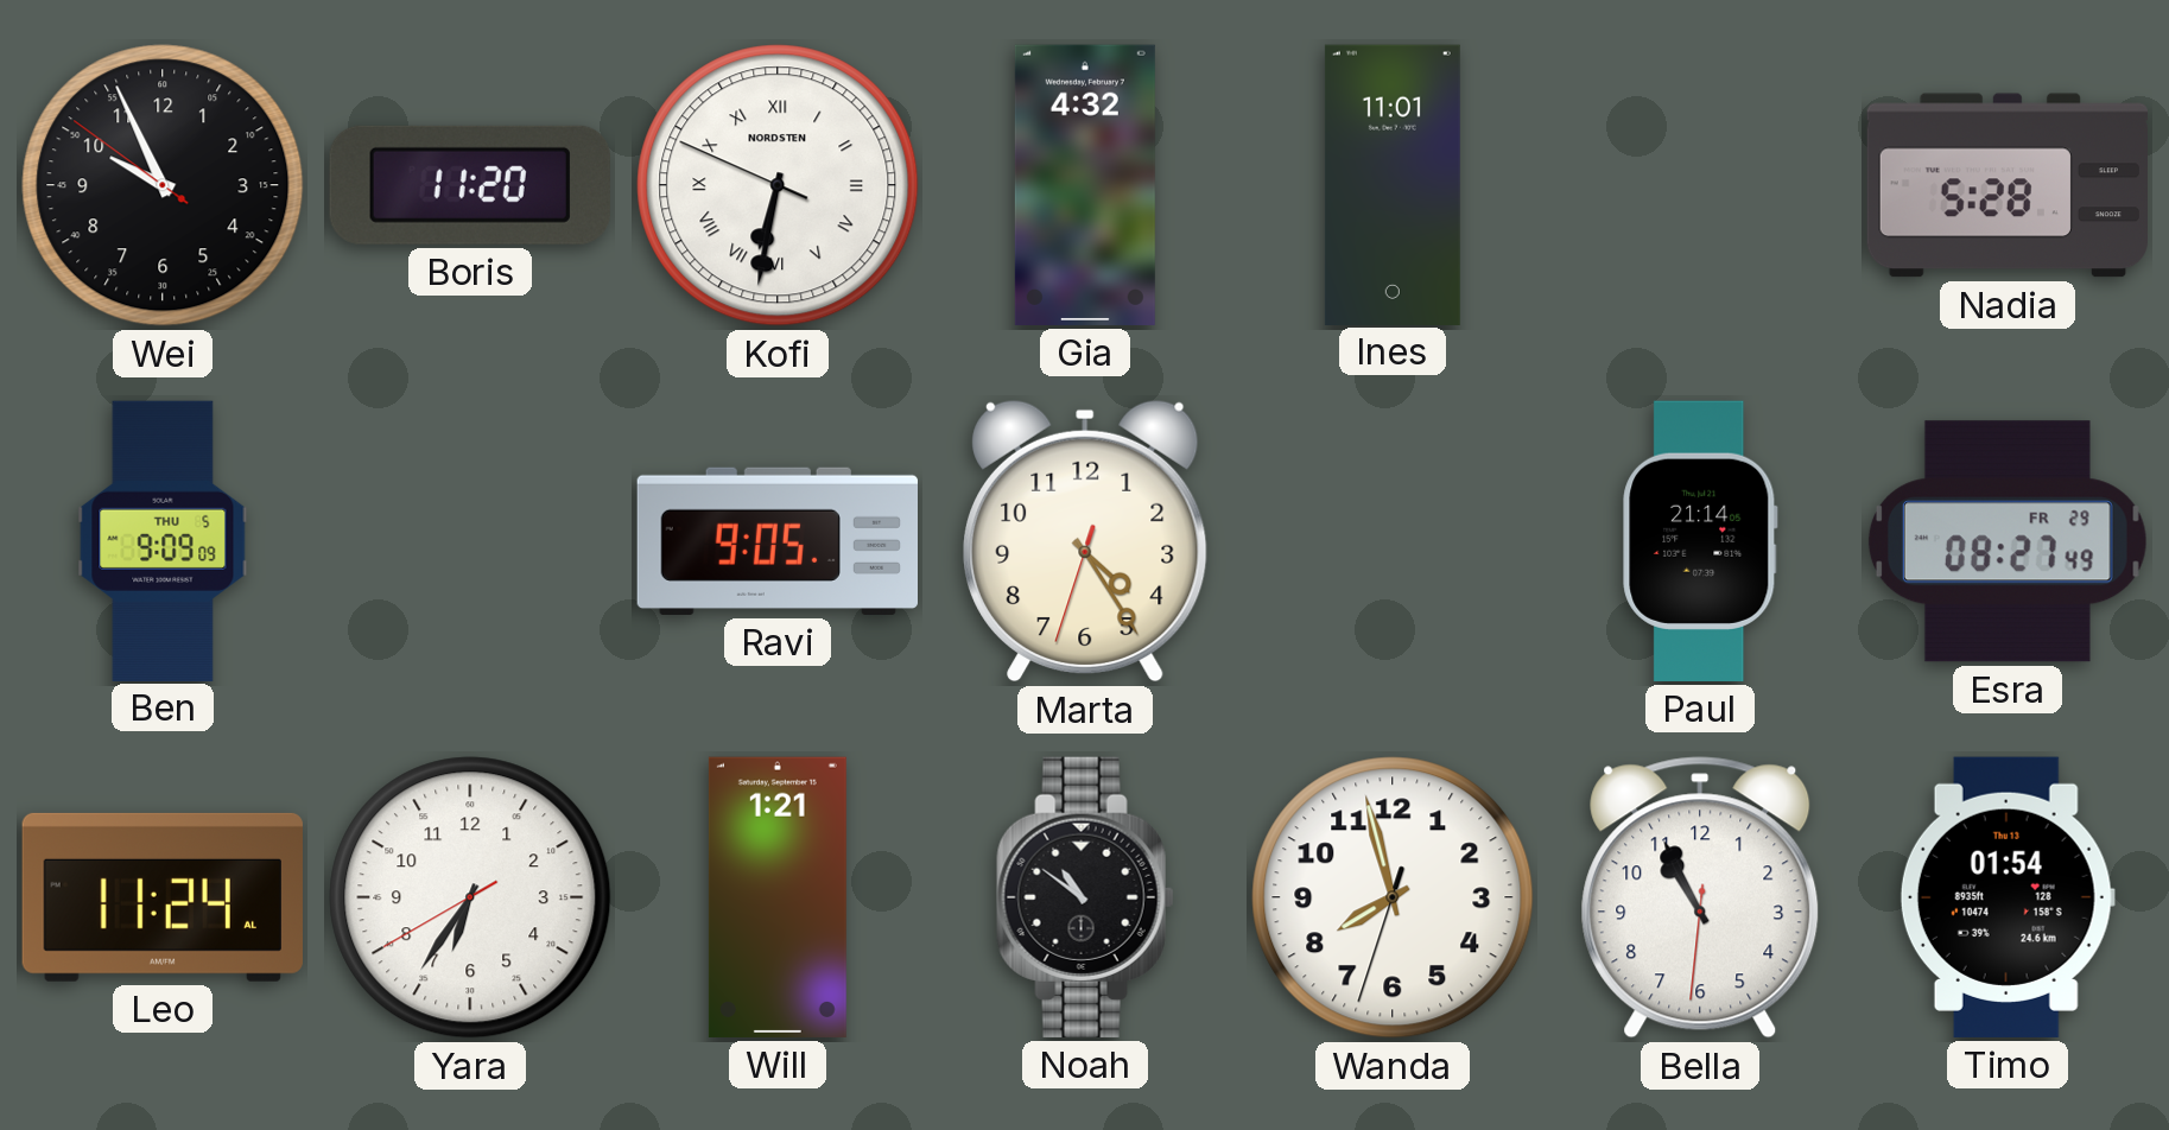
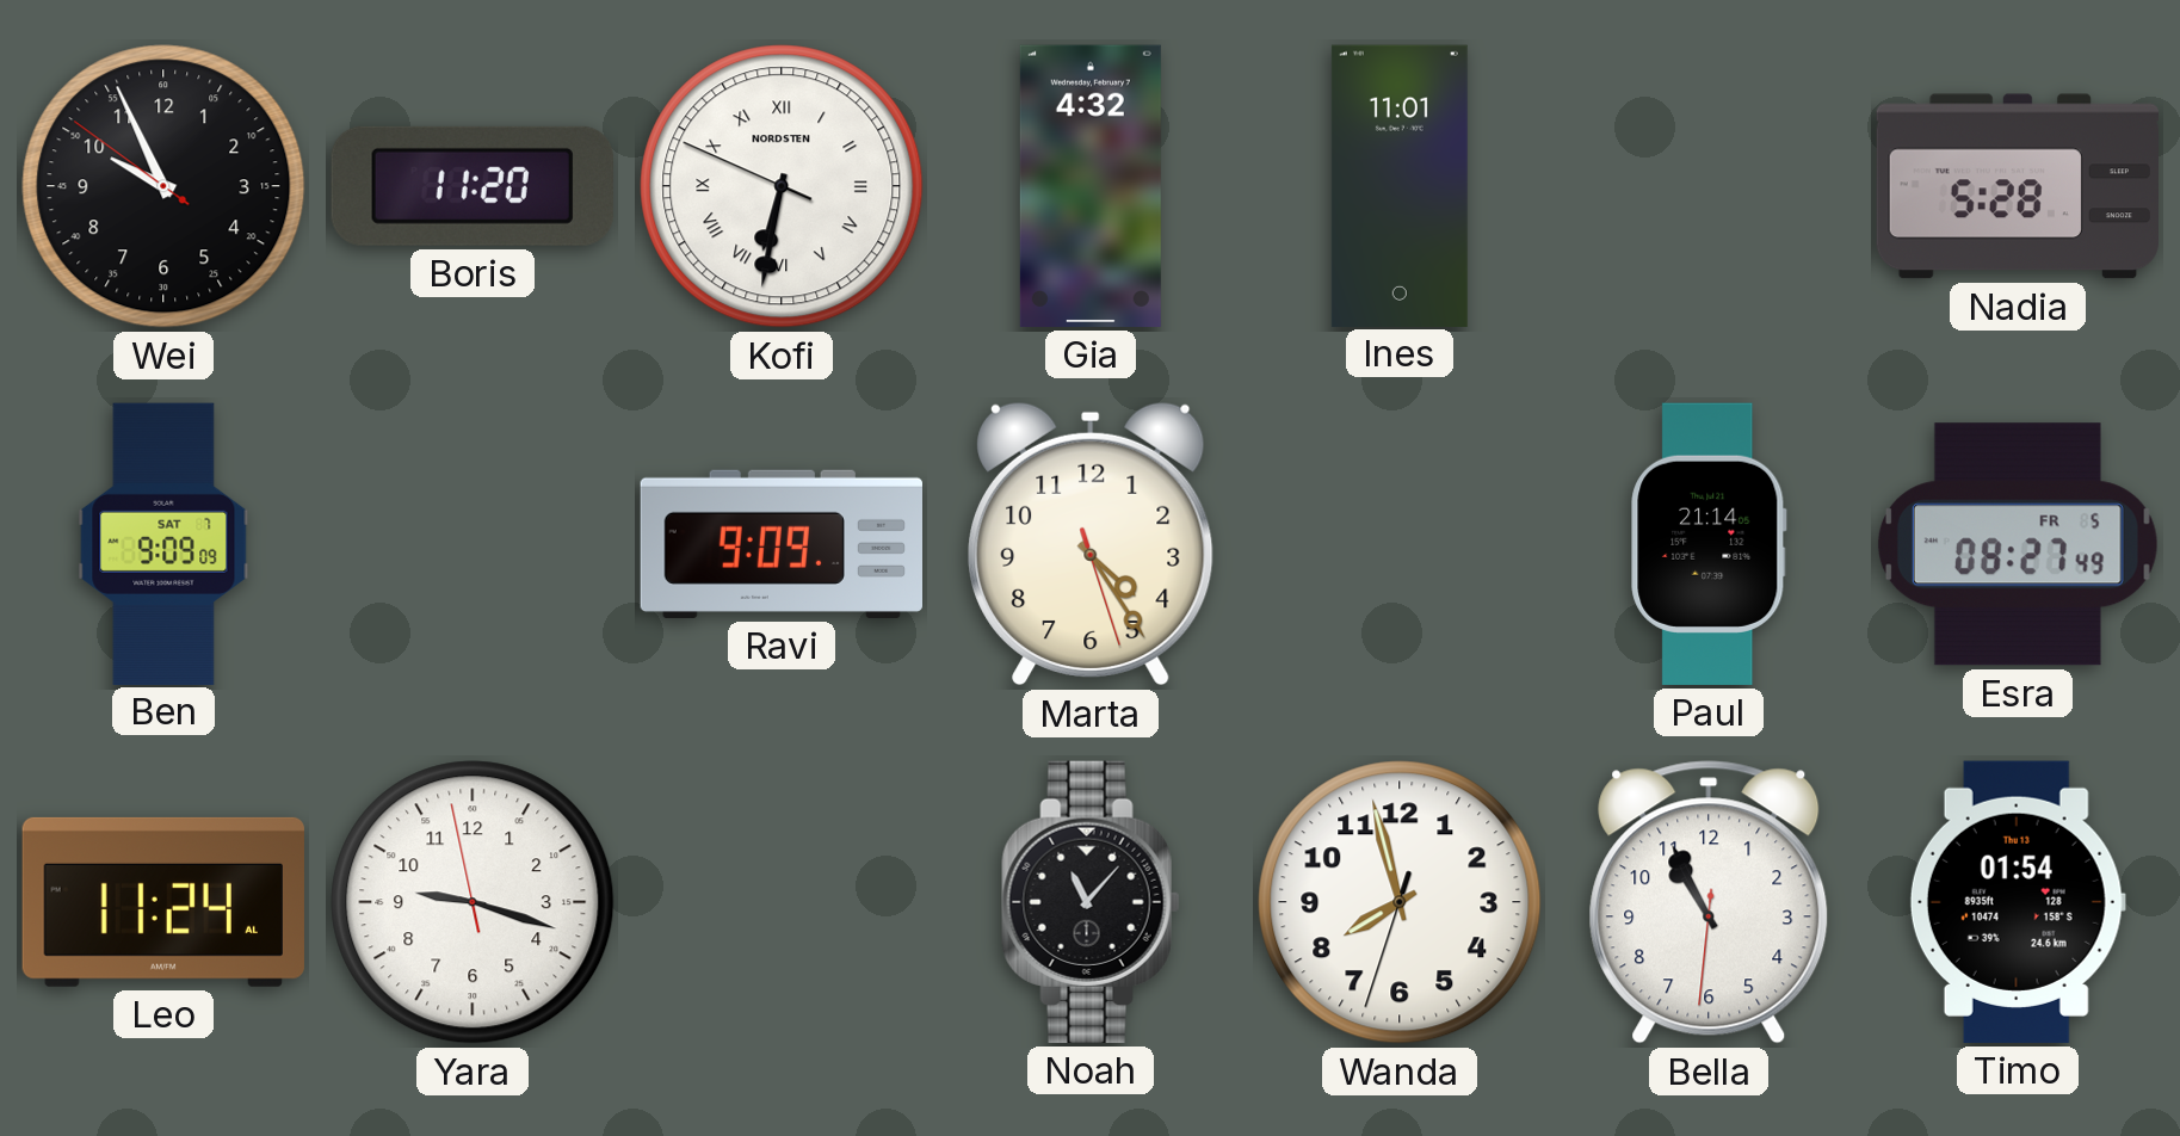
Ben date: THU 5 -> SAT 7
Ravi: 9:05 -> 9:09
Marta: 4:24:33 -> 4:24:27
Esra date: FR 29 -> FR 5
Yara: 6:35 -> 9:17
Will: 1:21 -> none
Noah: 10:51 -> 11:07
